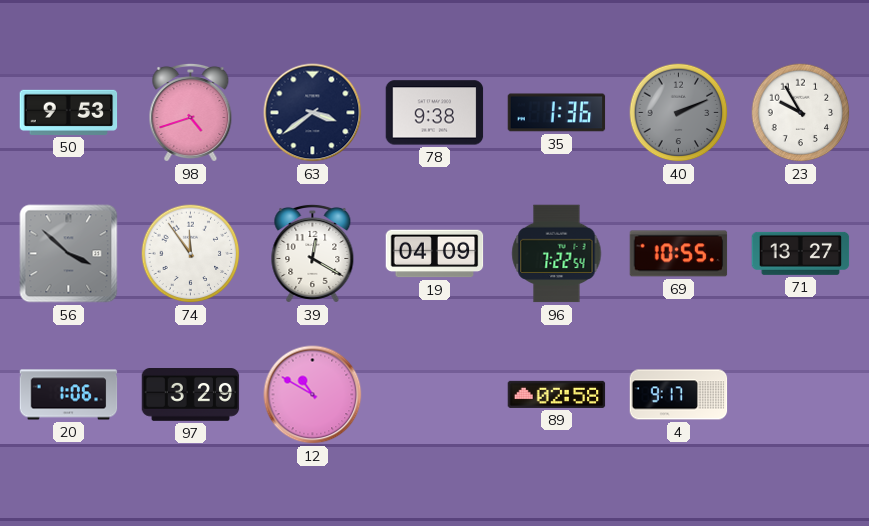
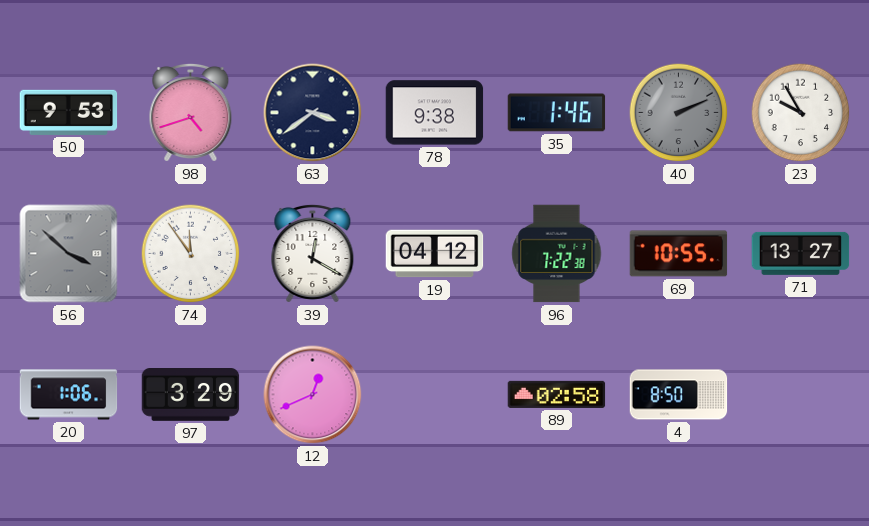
35: 1:36 -> 1:46
19: 04:09 -> 04:12
96: 7:22:54 -> 7:22:38
12: 10:50 -> 12:41
4: 9:17 -> 8:50
